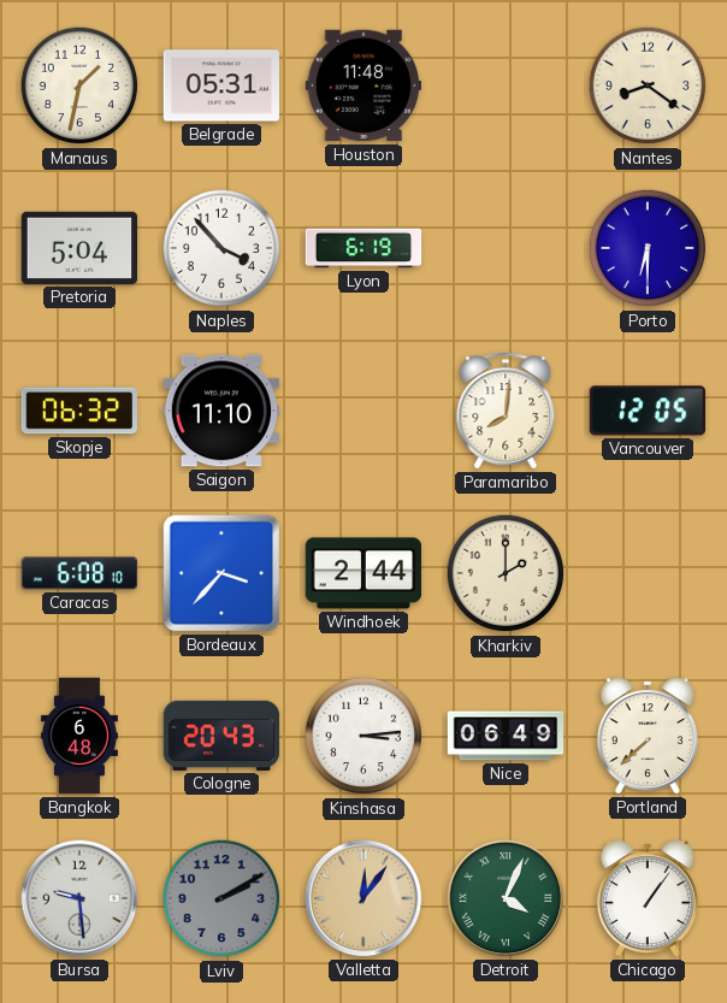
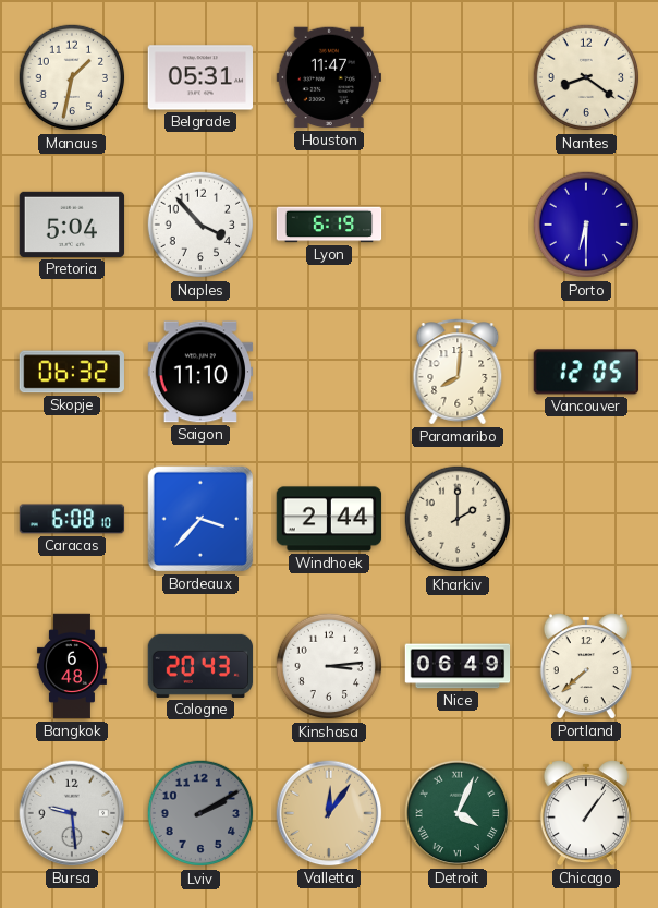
Houston: 11:48 -> 11:47
